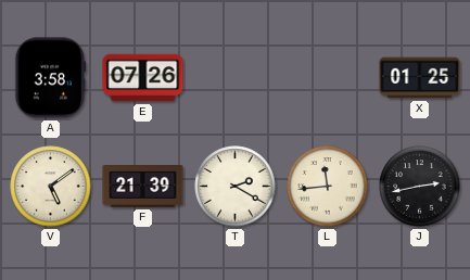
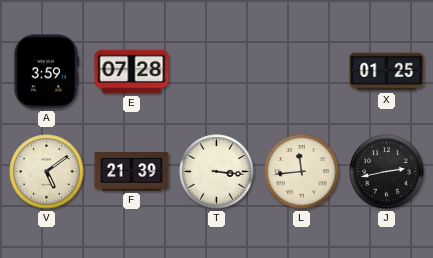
A: 3:58 -> 3:59
E: 07:26 -> 07:28
T: 2:20 -> 3:16
